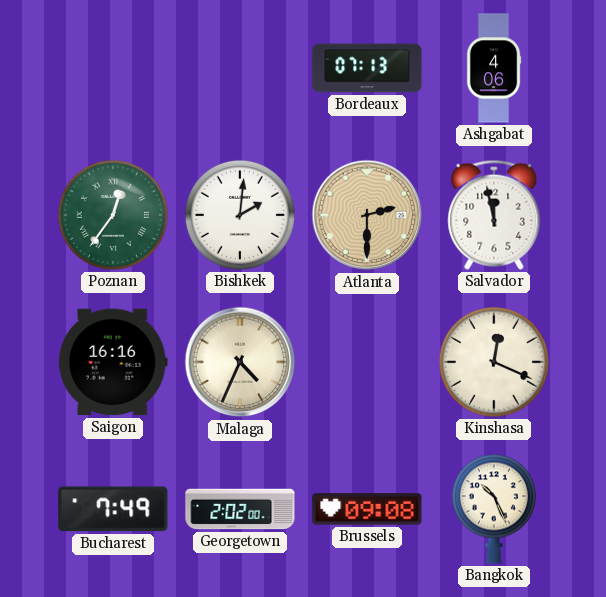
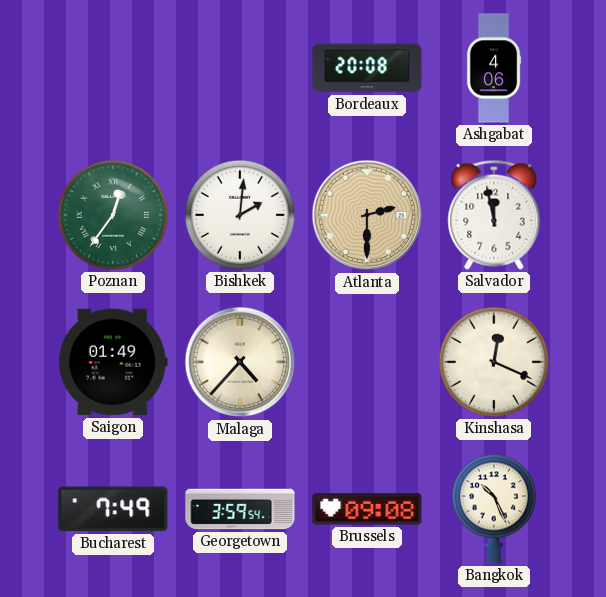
Bordeaux: 07:13 -> 20:08
Saigon: 16:16 -> 01:49
Malaga: 4:34 -> 4:37
Georgetown: 2:02 -> 3:59
